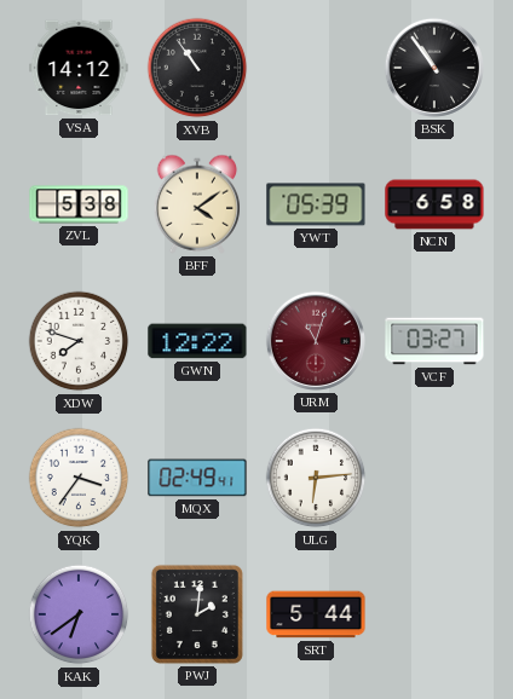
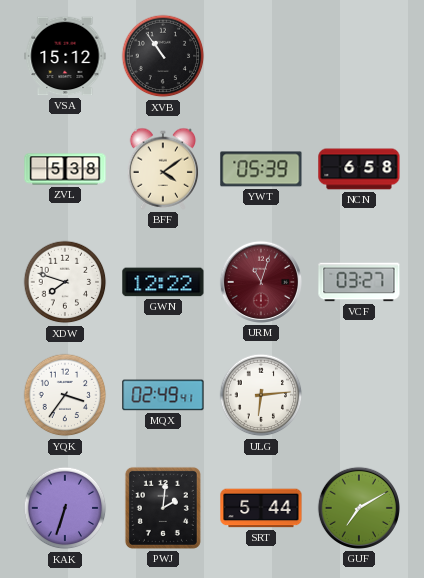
VSA: 14:12 -> 15:12
BSK: 10:54 -> none
KAK: 6:39 -> 6:33
GUF: none -> 7:10
